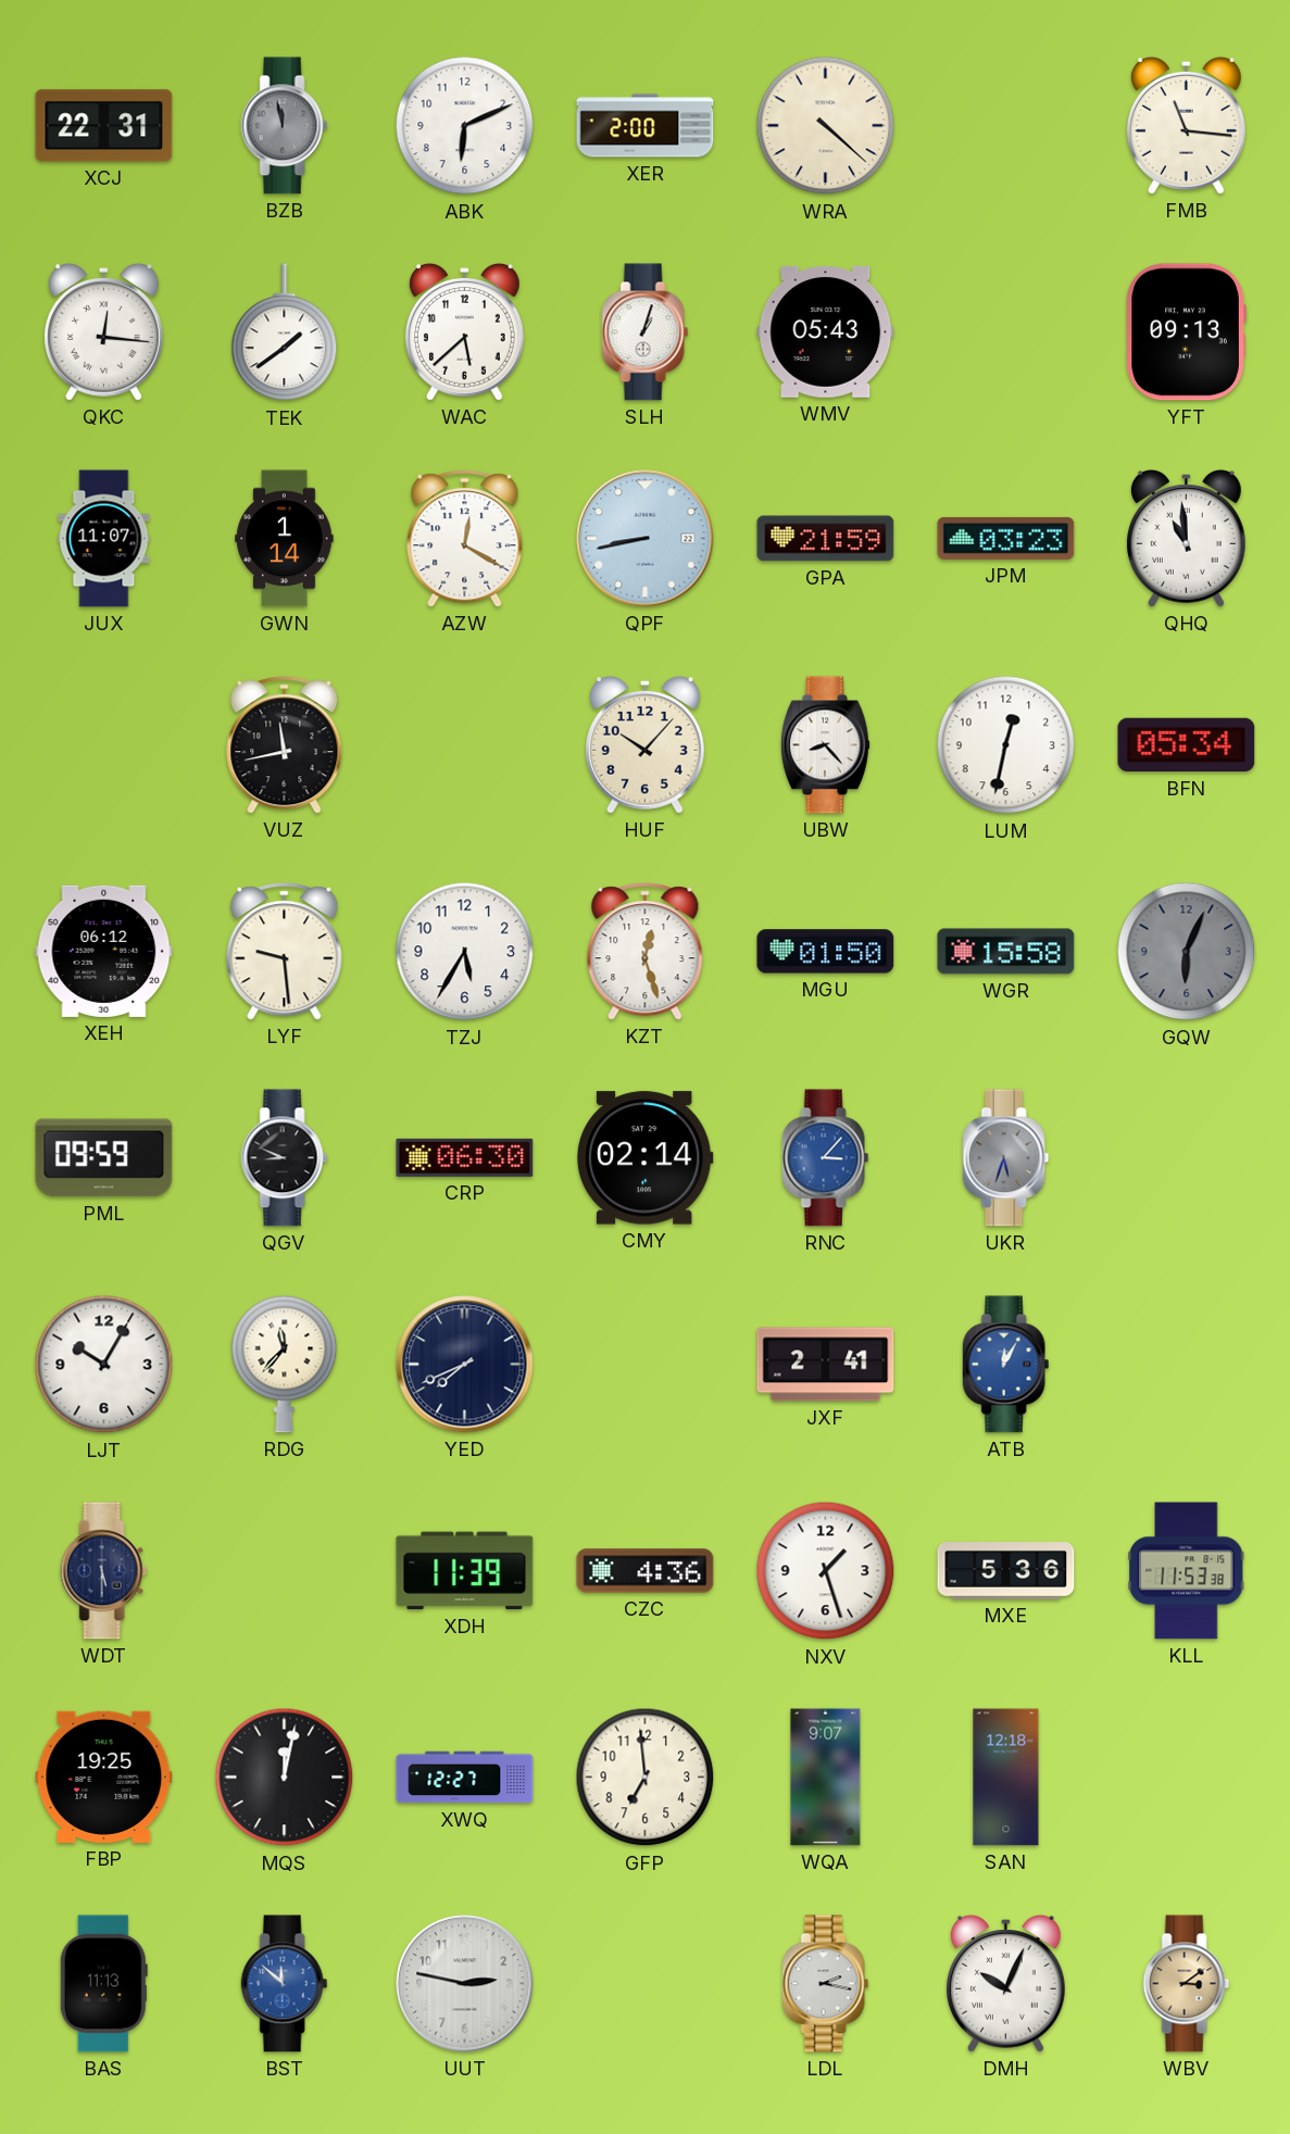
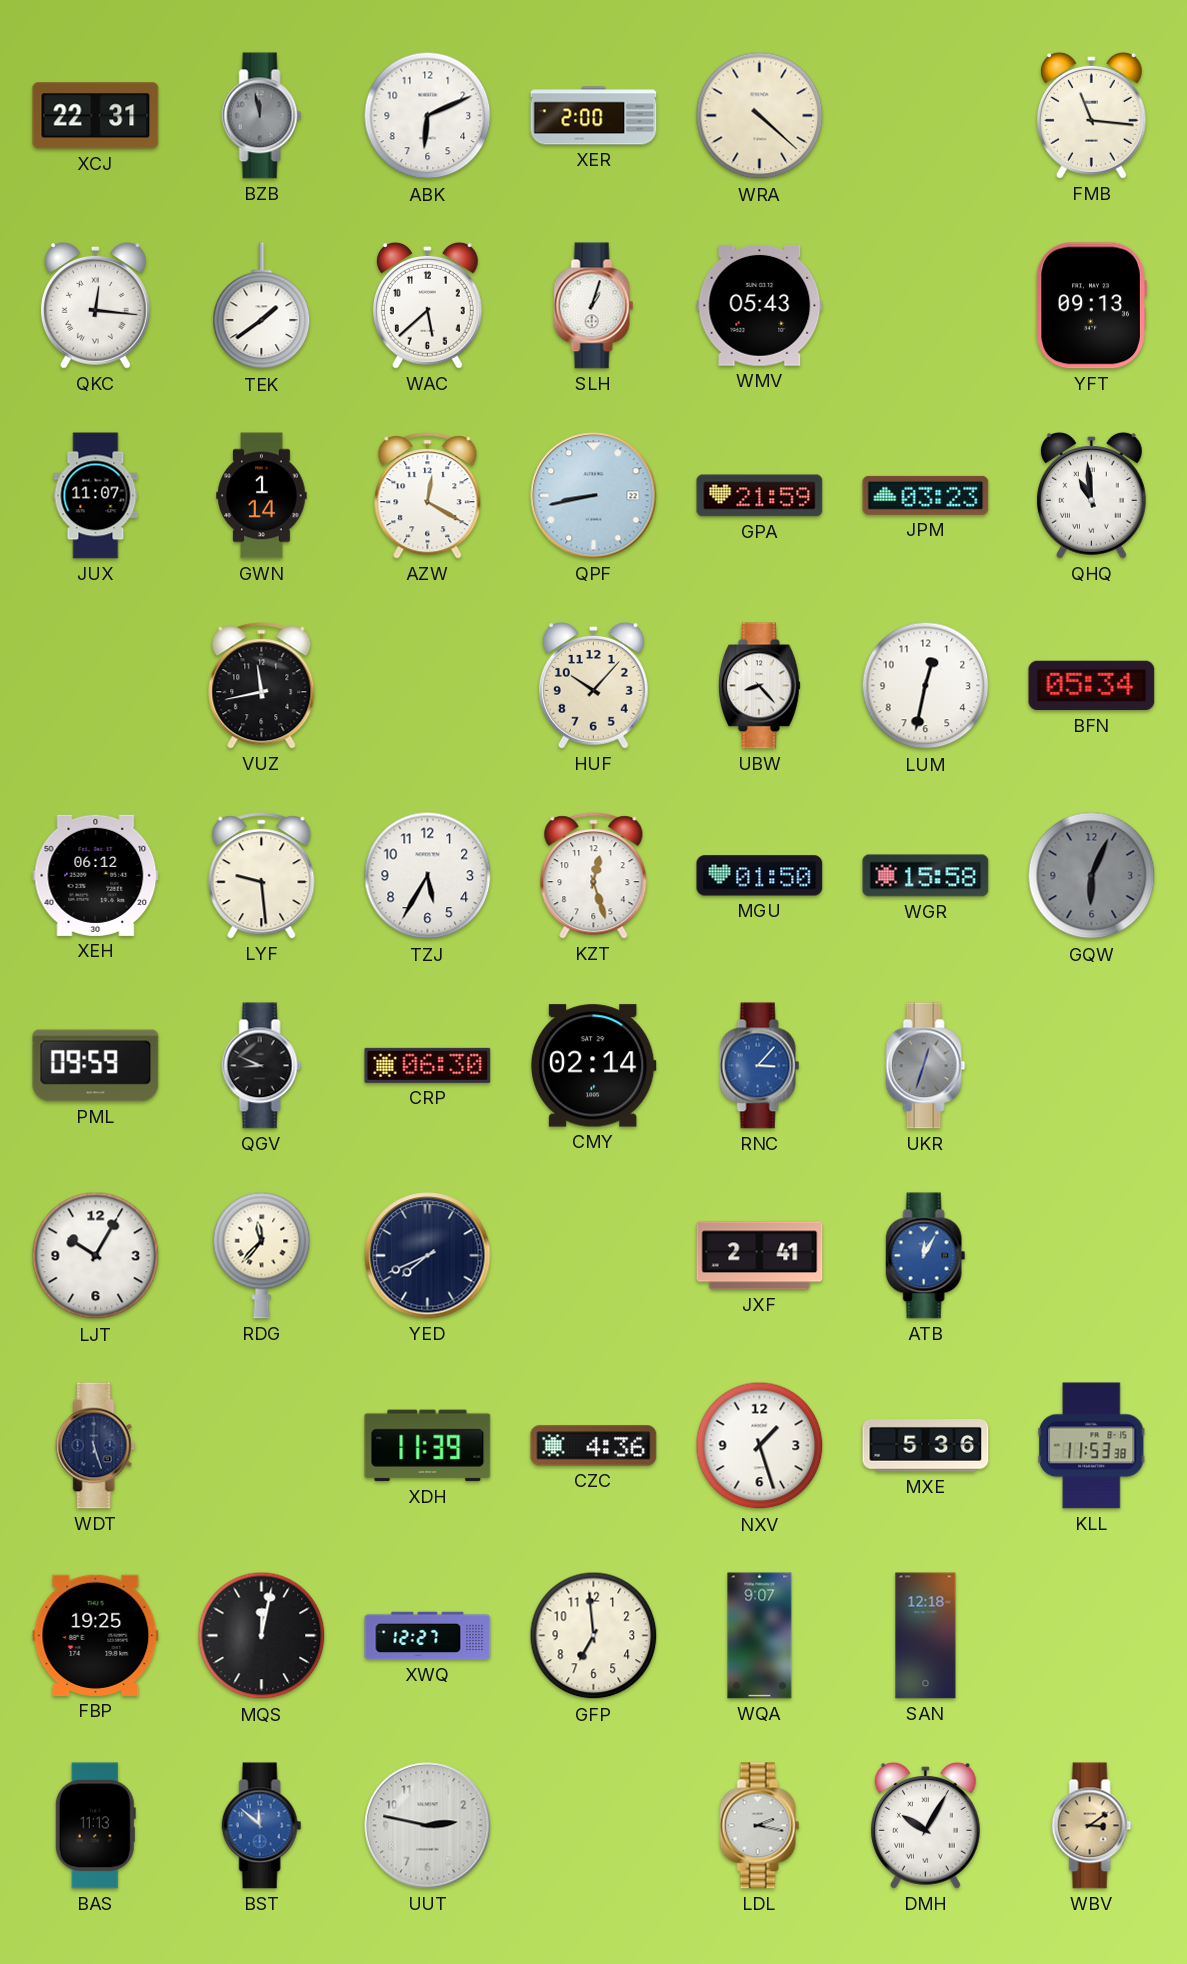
UKR: 5:33 -> 12:33
WDT: 5:30 -> 5:27
DMH: 10:04 -> 10:05
